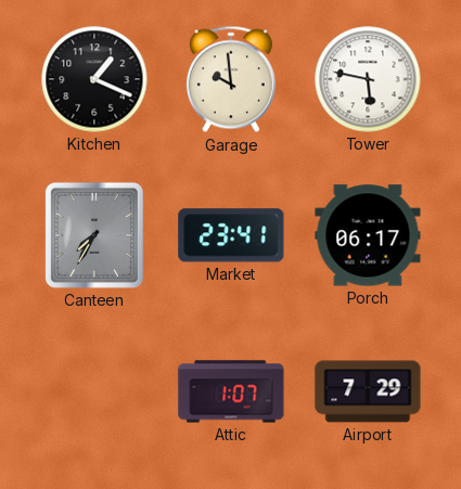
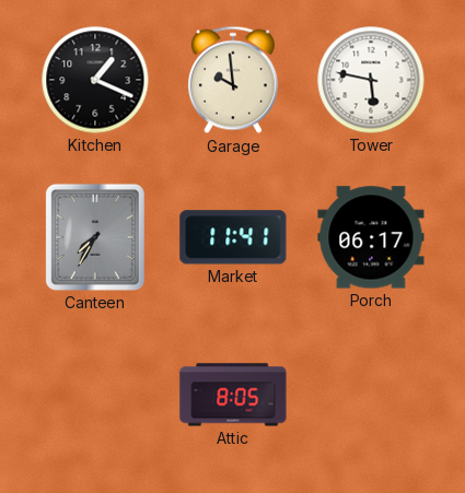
Market: 23:41 -> 11:41
Attic: 1:07 -> 8:05
Airport: 7:29 -> none
